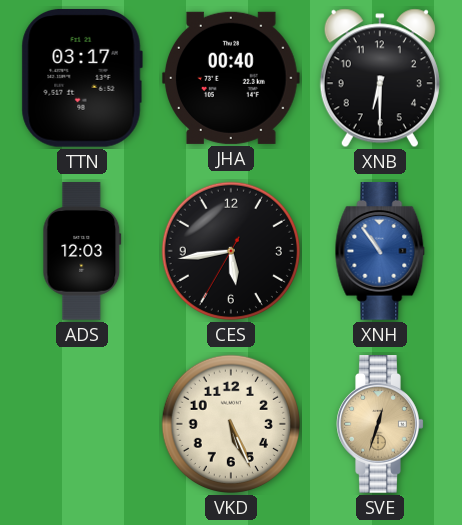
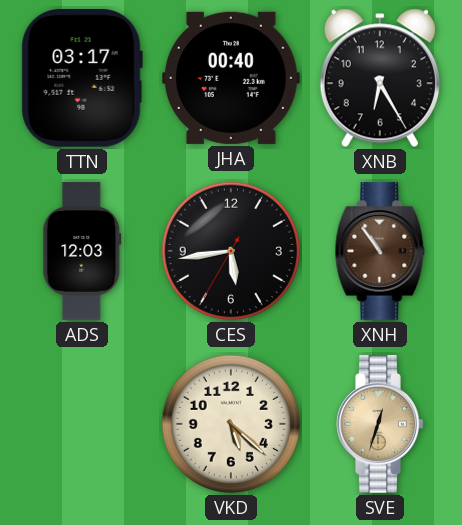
XNB: 6:30 -> 6:25
XNH dial: blue -> brown
VKD: 5:26 -> 5:22
